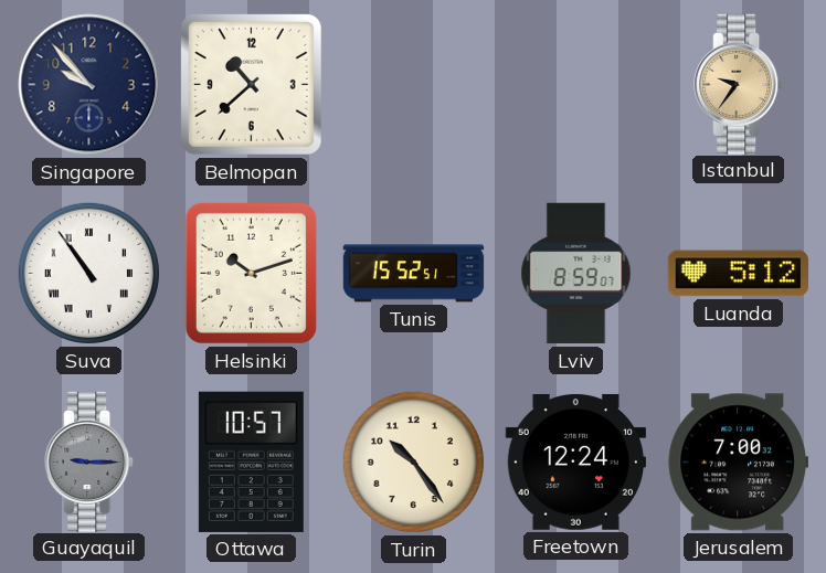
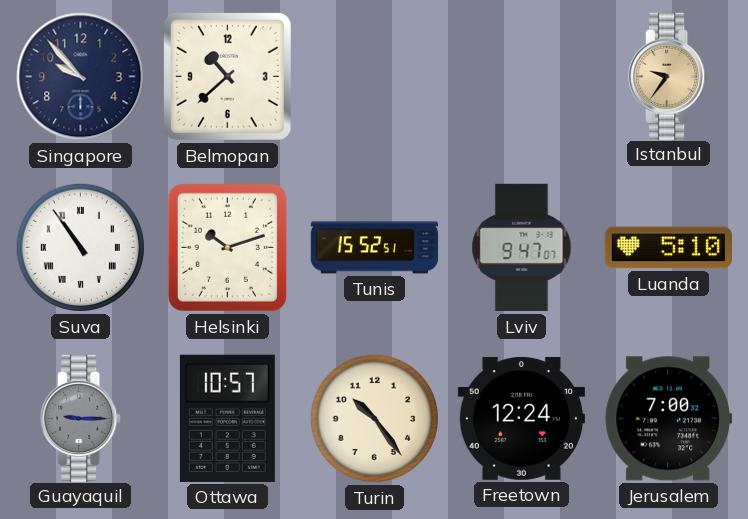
Lviv: 8:59 -> 9:47
Luanda: 5:12 -> 5:10
